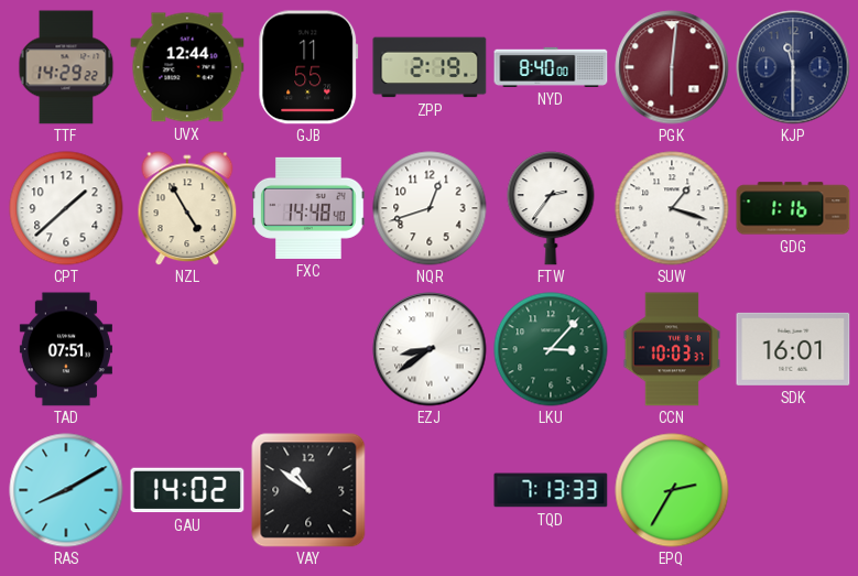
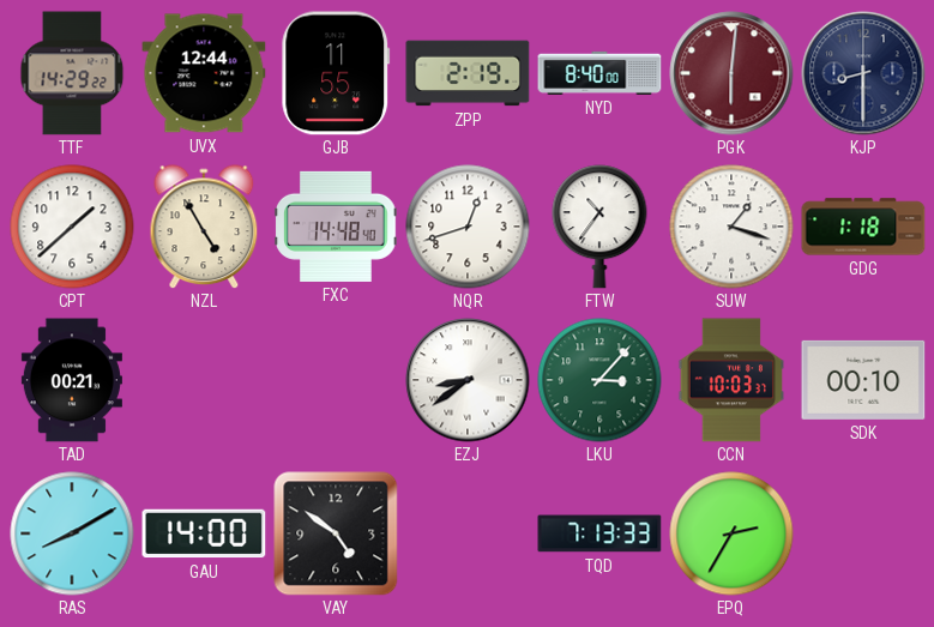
KJP: 11:30 -> 8:30
FTW: 2:36 -> 10:36
GDG: 1:16 -> 1:18
TAD: 07:51 -> 00:21
SDK: 16:01 -> 00:10
GAU: 14:02 -> 14:00
VAY: 10:51 -> 4:51
